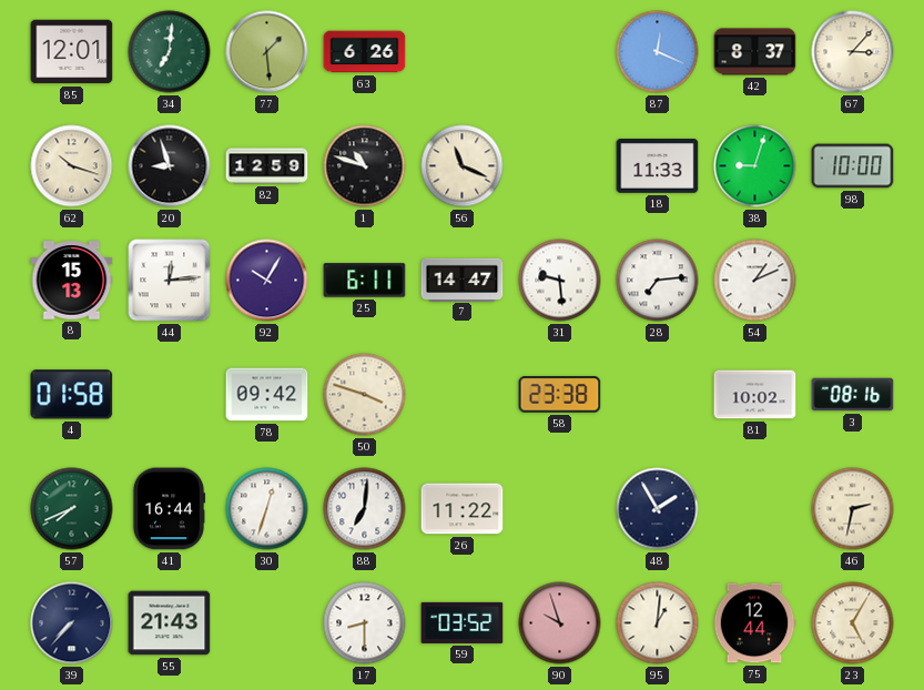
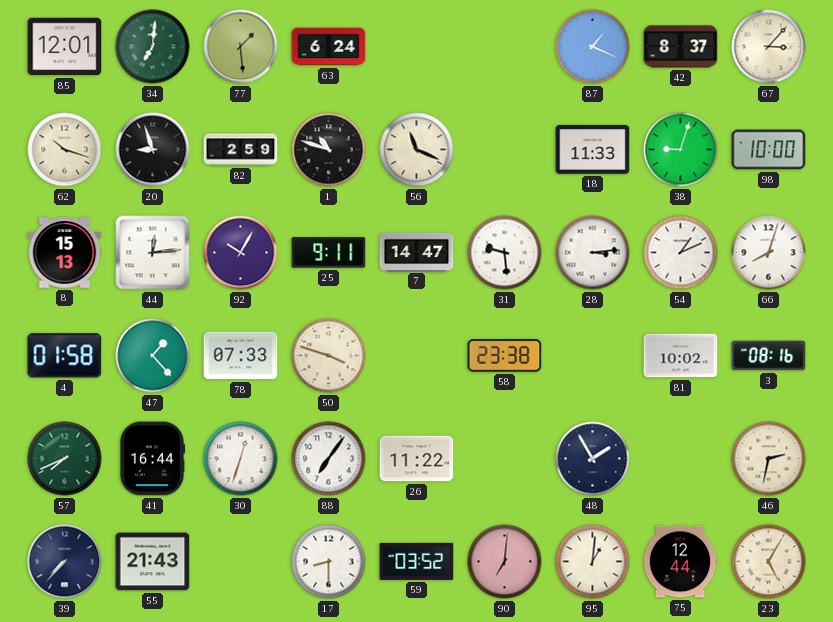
63: 6:26 -> 6:24
87: 12:19 -> 1:19
82: 12:59 -> 2:59
25: 6:11 -> 9:11
28: 7:14 -> 3:14
66: none -> 8:03
47: none -> 1:23
78: 09:42 -> 07:33
88: 7:01 -> 7:06
90: 9:57 -> 7:01
